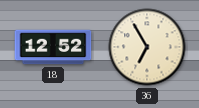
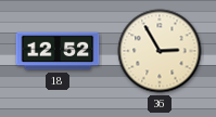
36: 6:55 -> 2:55
